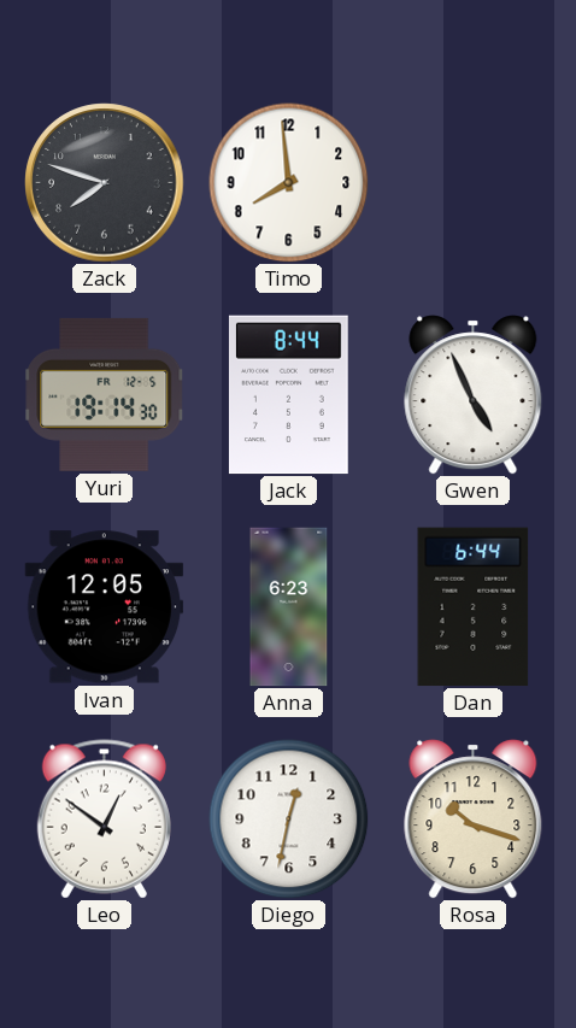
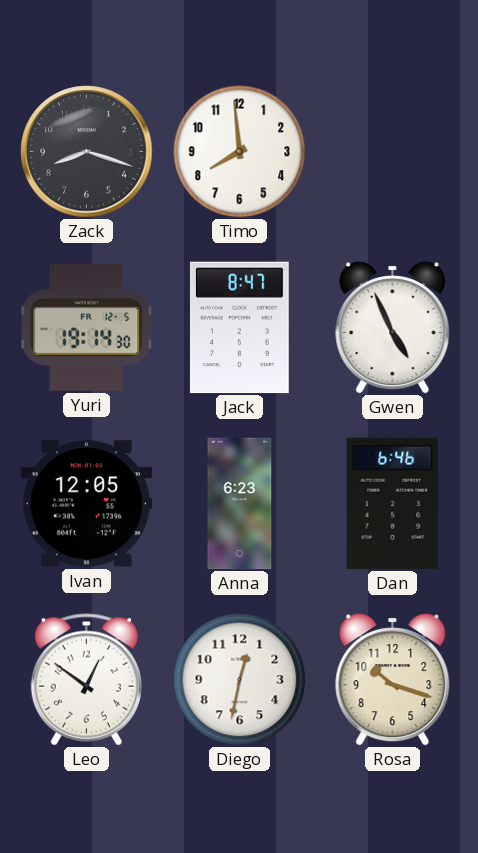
Zack: 7:48 -> 8:18
Jack: 8:44 -> 8:47
Dan: 6:44 -> 6:46
